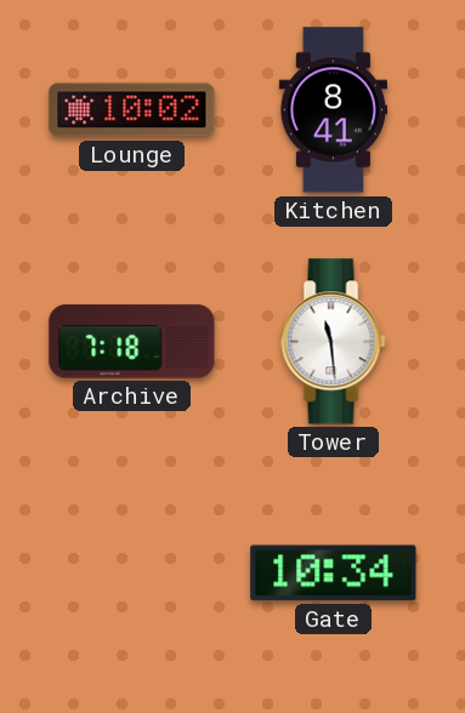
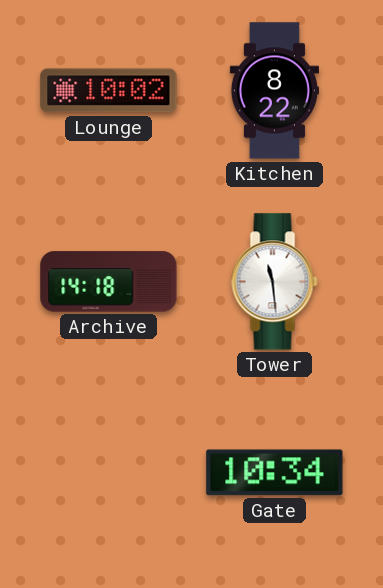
Kitchen: 8:41 -> 8:22
Archive: 7:18 -> 14:18
